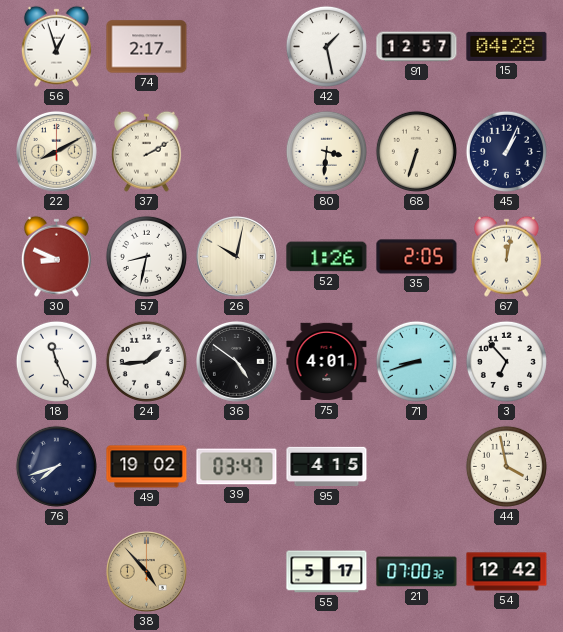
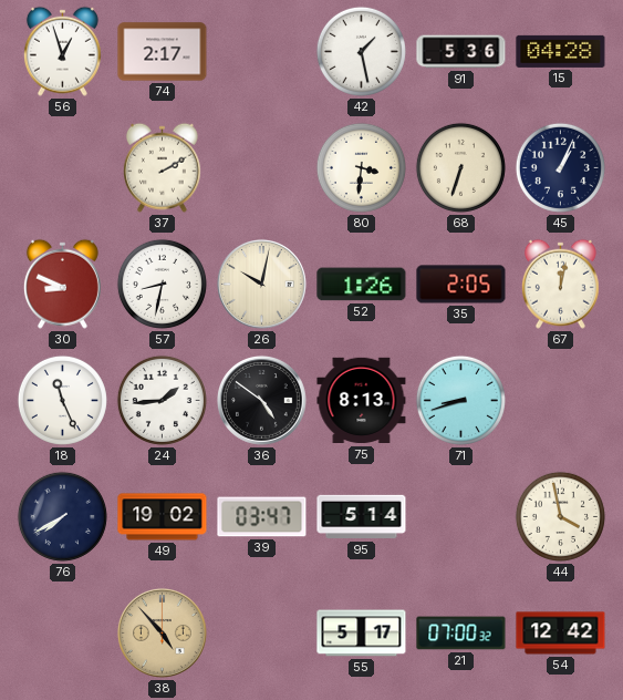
91: 12:57 -> 5:36
22: 8:10 -> none
75: 4:01 -> 8:13
3: 6:53 -> none
76: 7:42 -> 7:40
95: 4:15 -> 5:14
